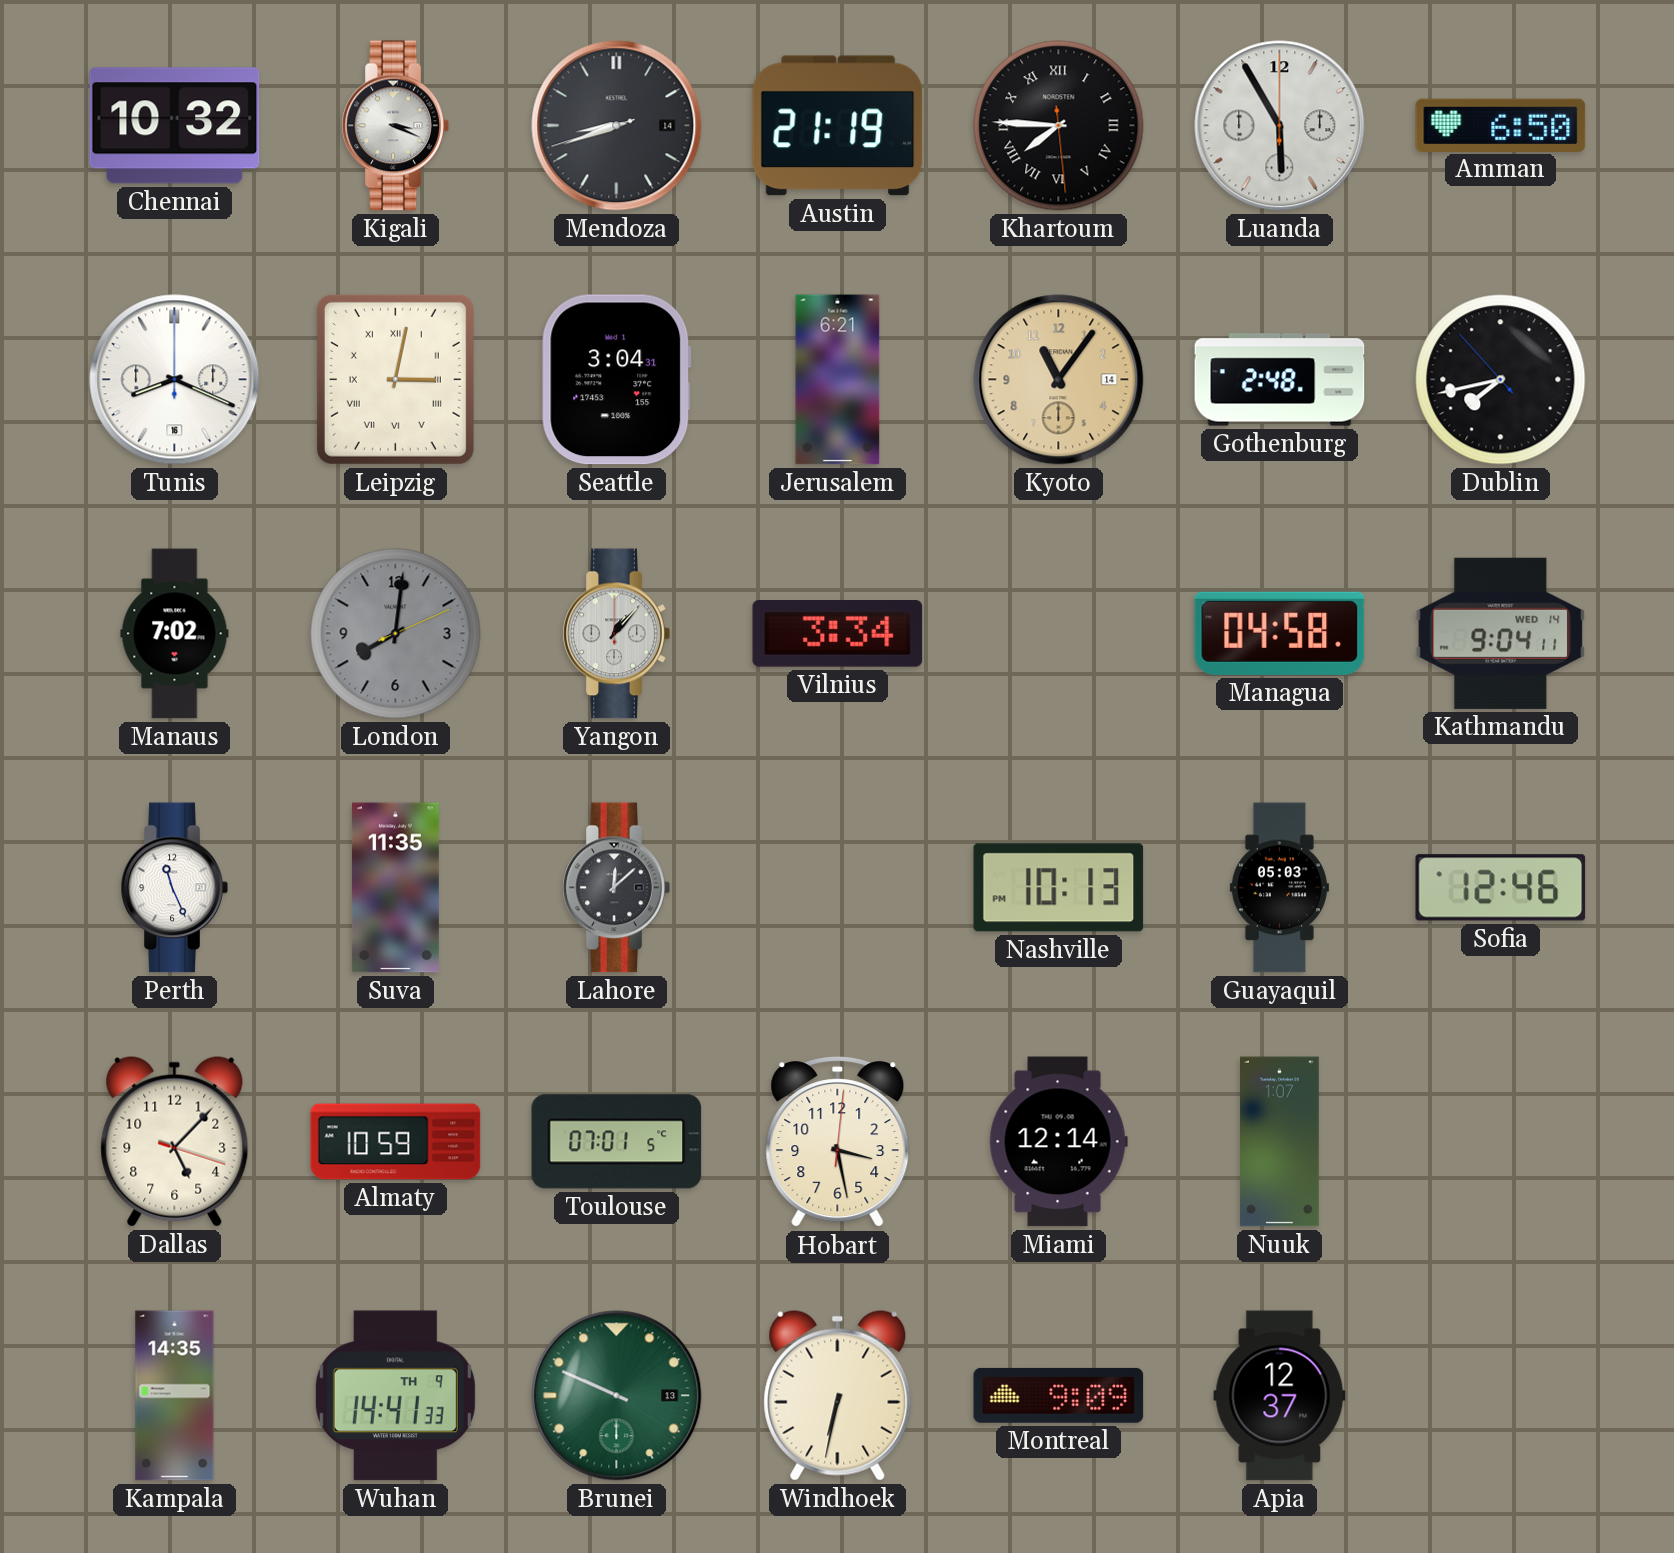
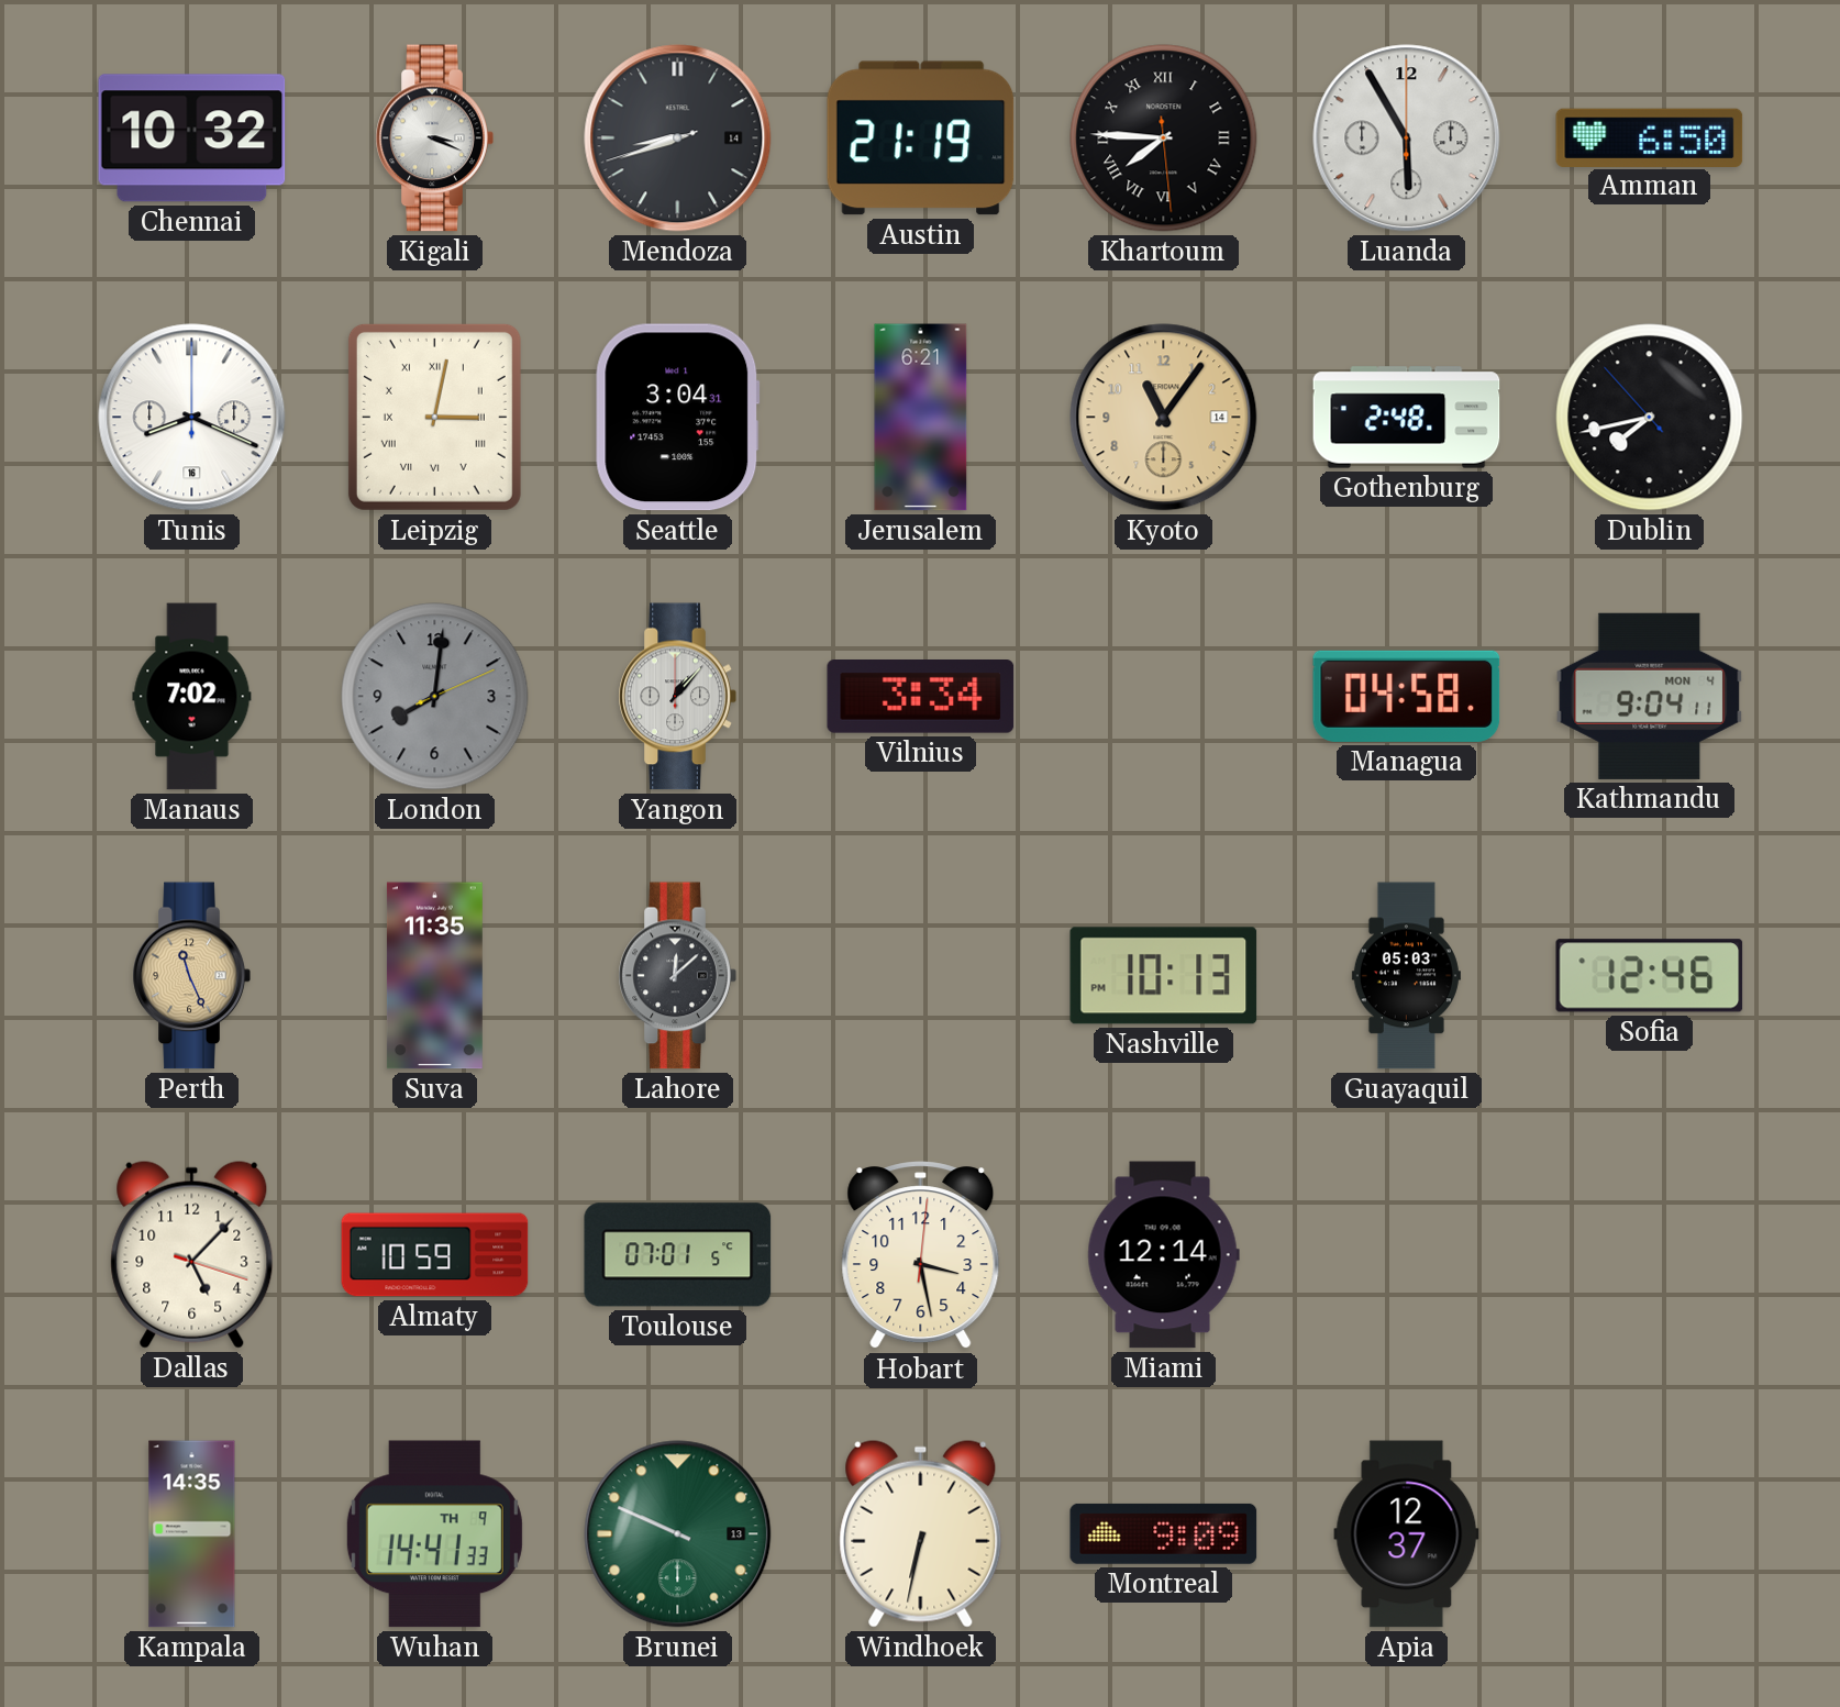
Kathmandu date: WED 14 -> MON 4
Perth dial: white -> champagne
Nuuk: 1:07 -> none
